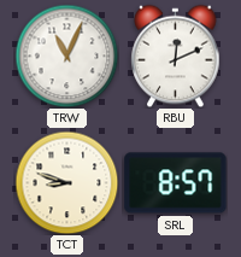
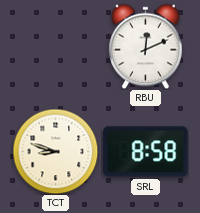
TRW: 11:04 -> none
SRL: 8:57 -> 8:58
